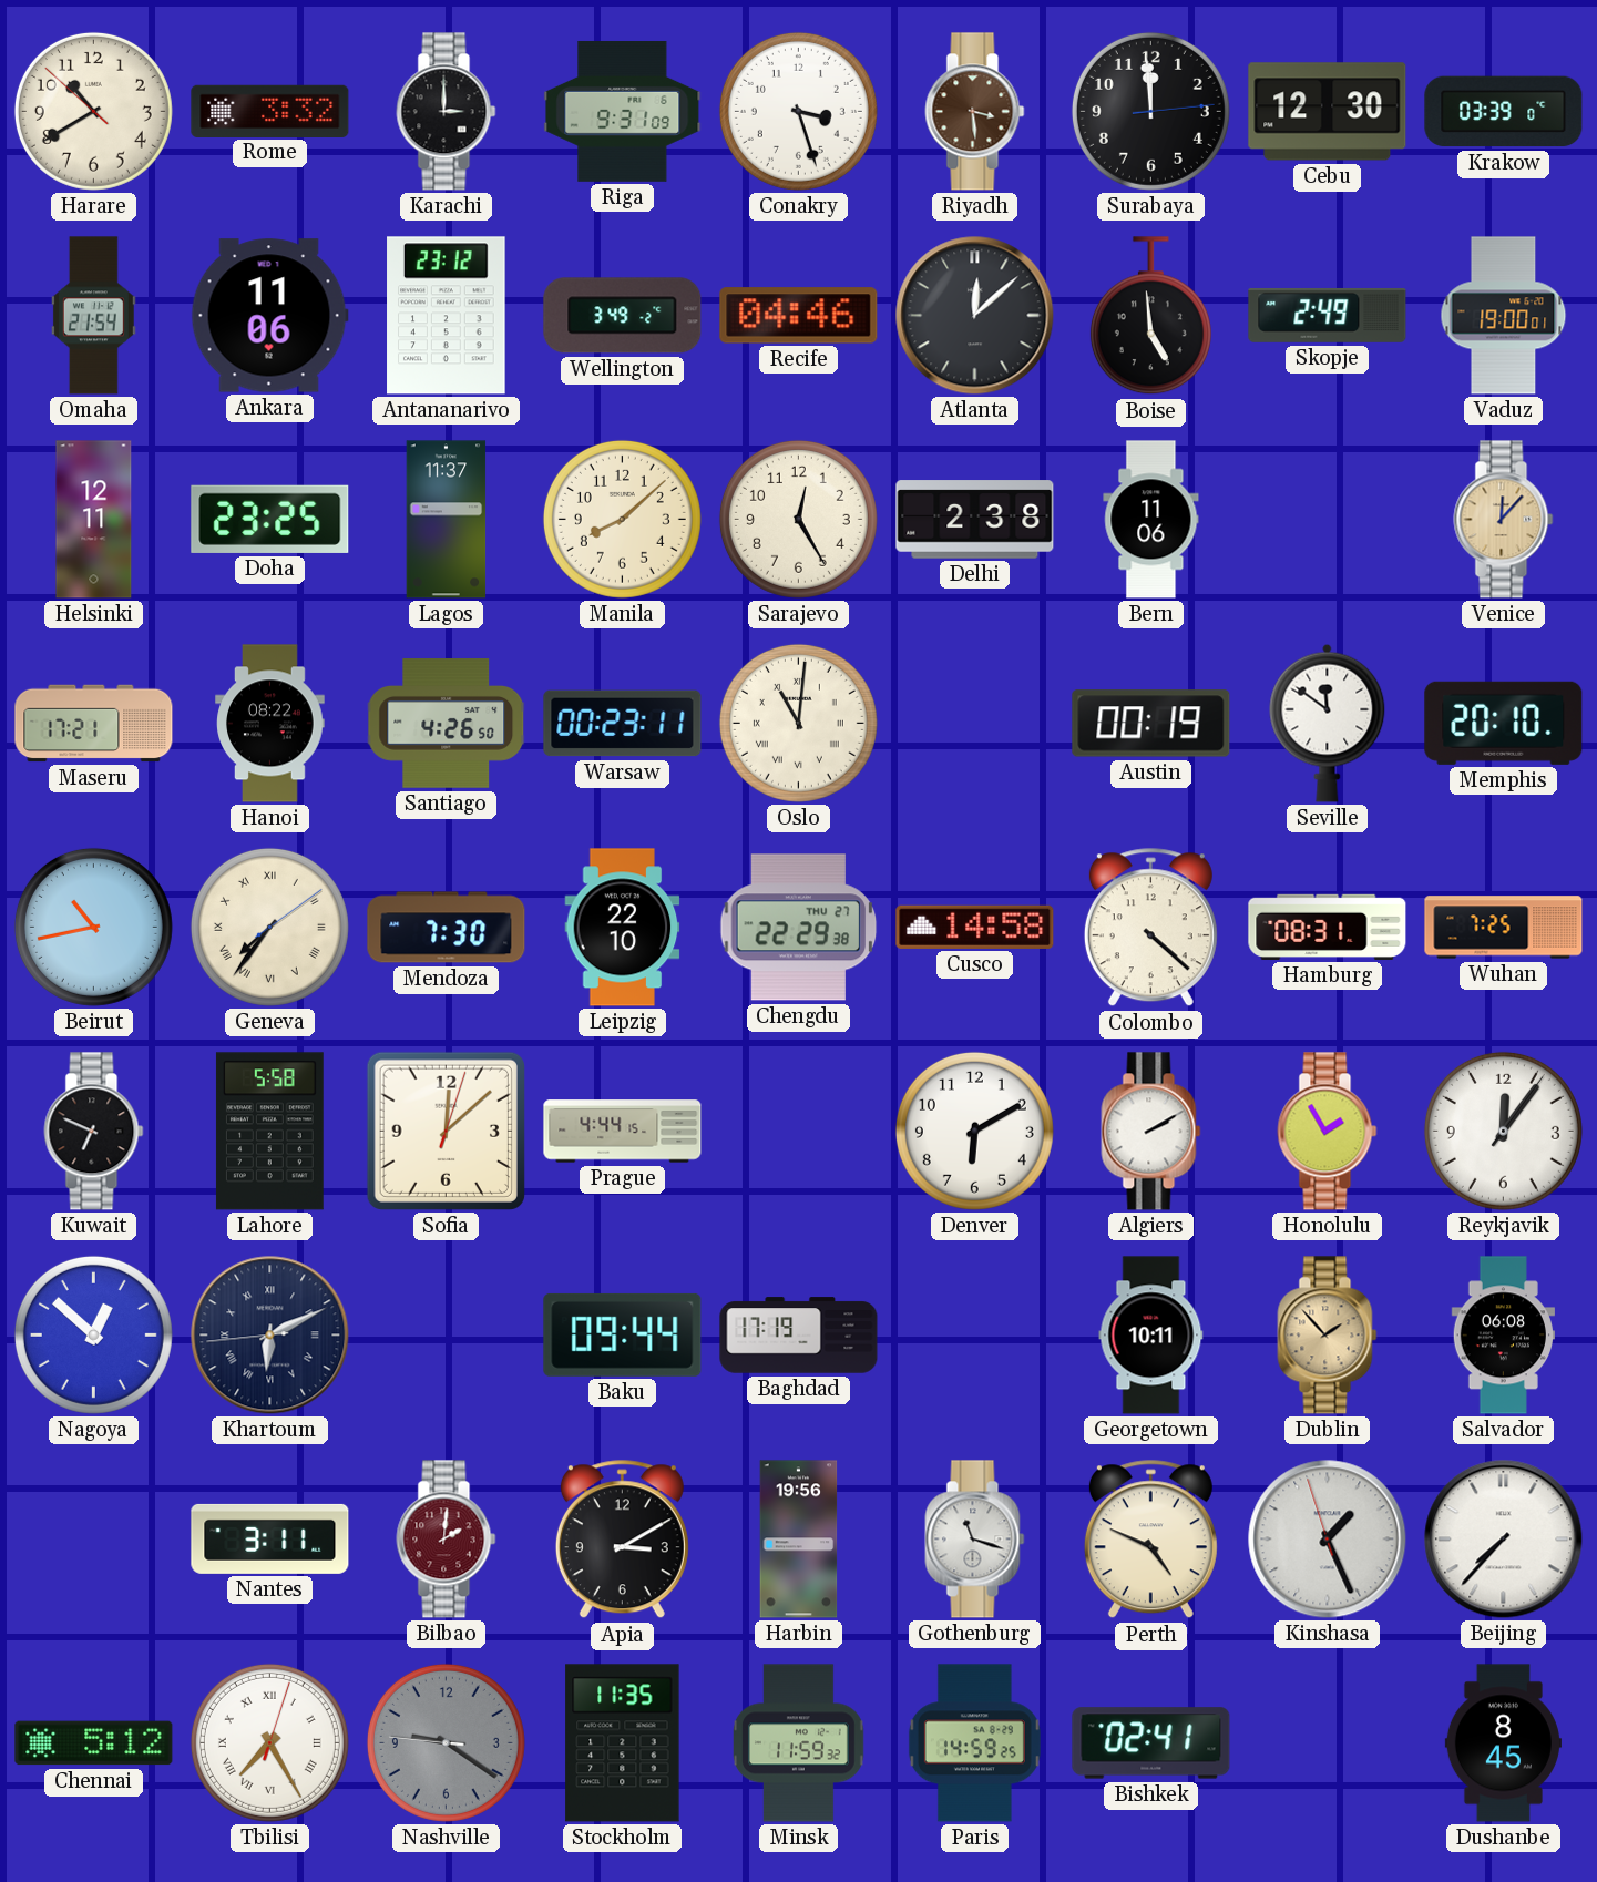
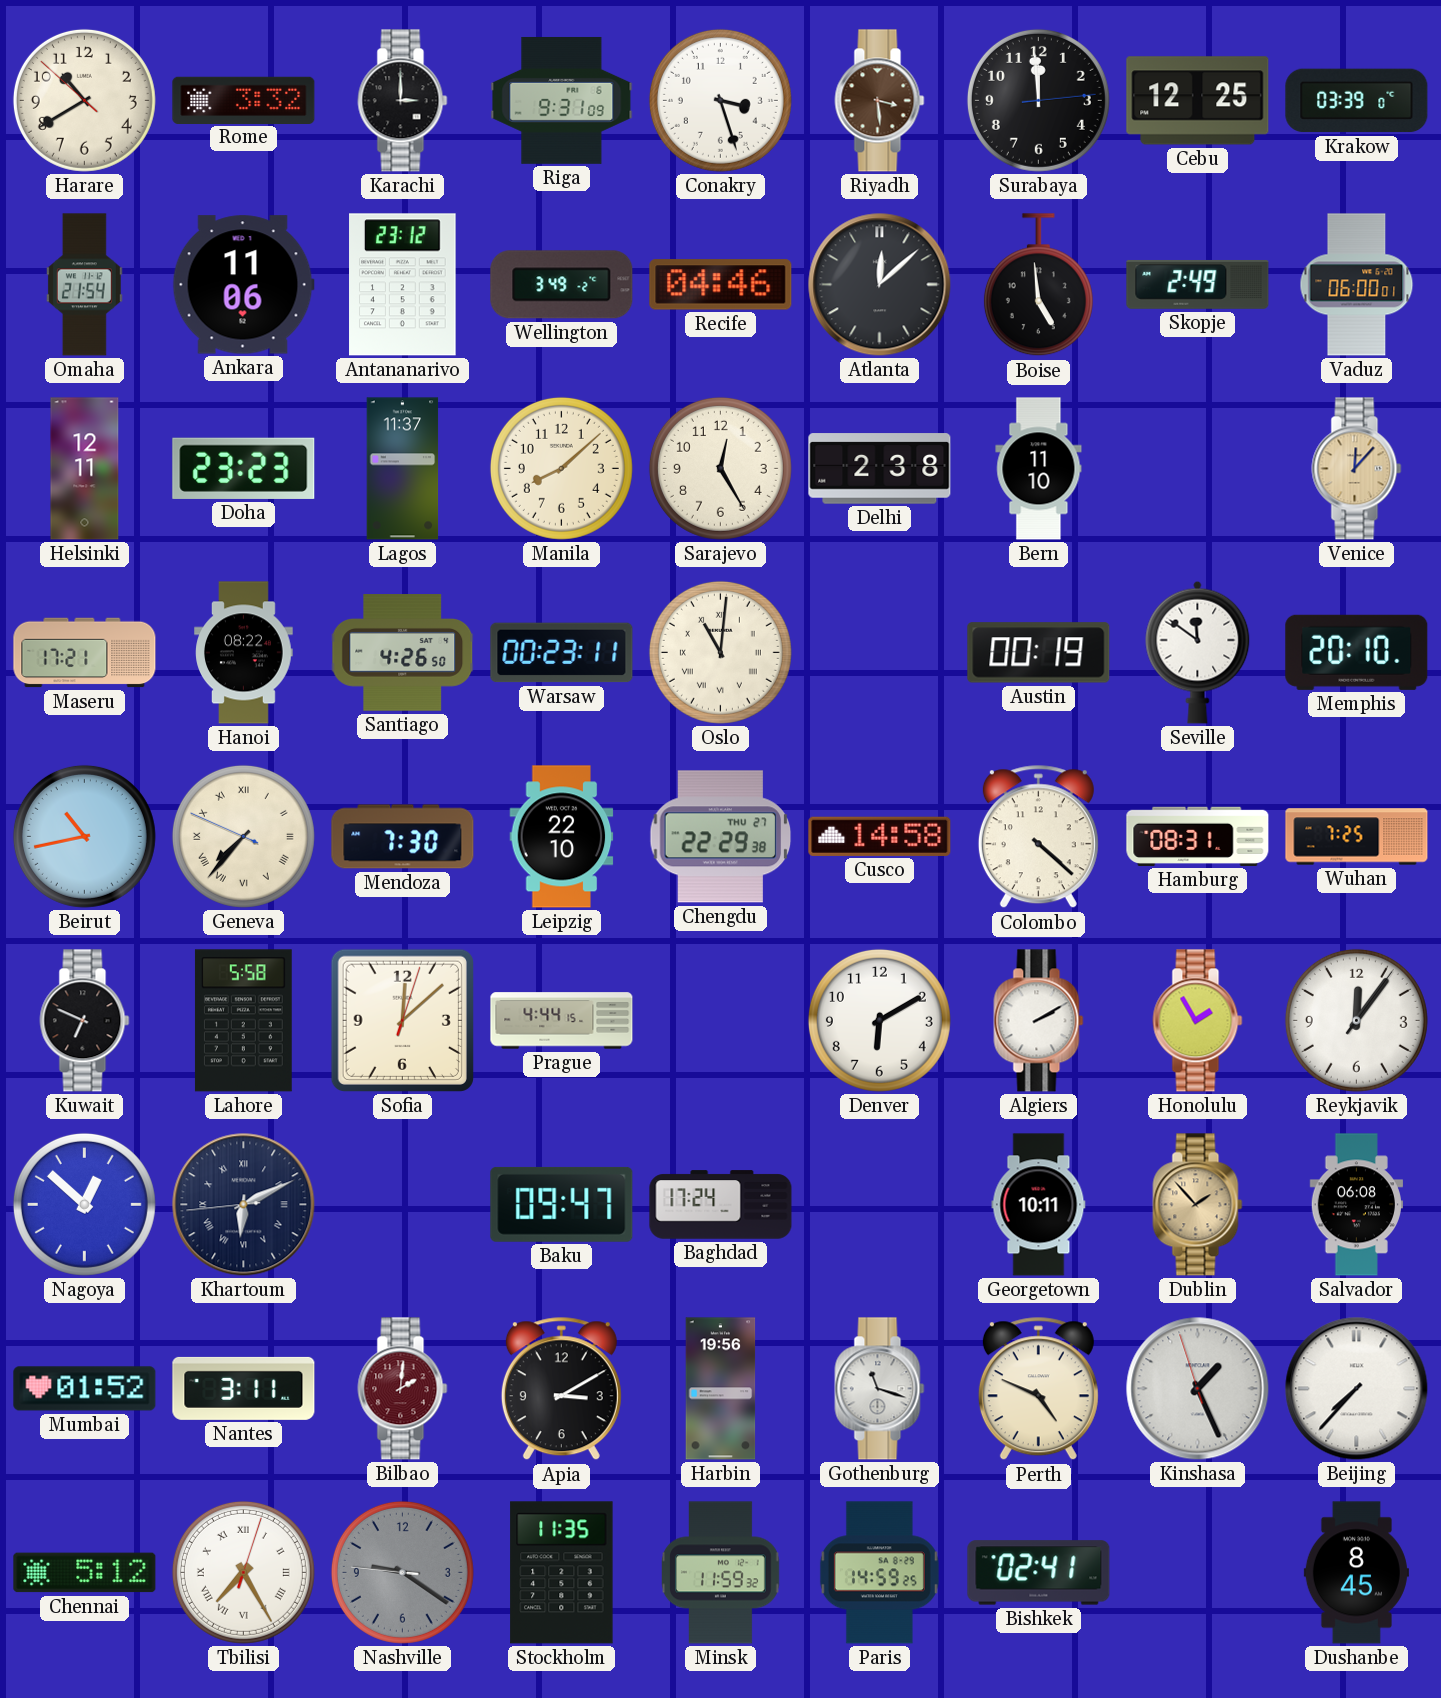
Cebu: 12:30 -> 12:25
Vaduz: 19:00 -> 06:00
Doha: 23:25 -> 23:23
Bern: 11:06 -> 11:10
Geneva: 7:36:09 -> 7:36:49
Baku: 09:44 -> 09:47
Baghdad: 17:19 -> 17:24
Mumbai: none -> 01:52
